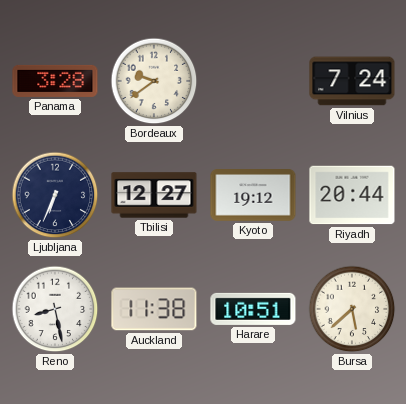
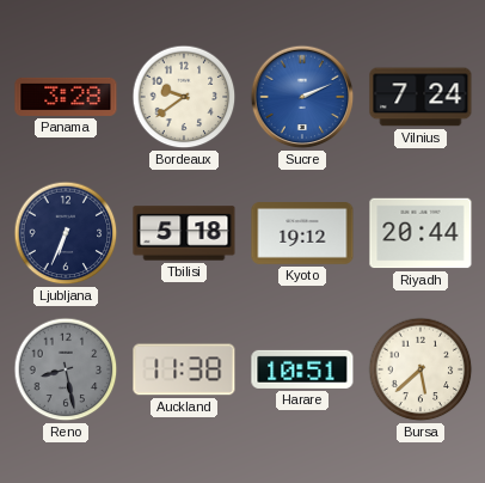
Sucre: none -> 2:11
Tbilisi: 12:27 -> 5:18
Reno dial: white -> grey
